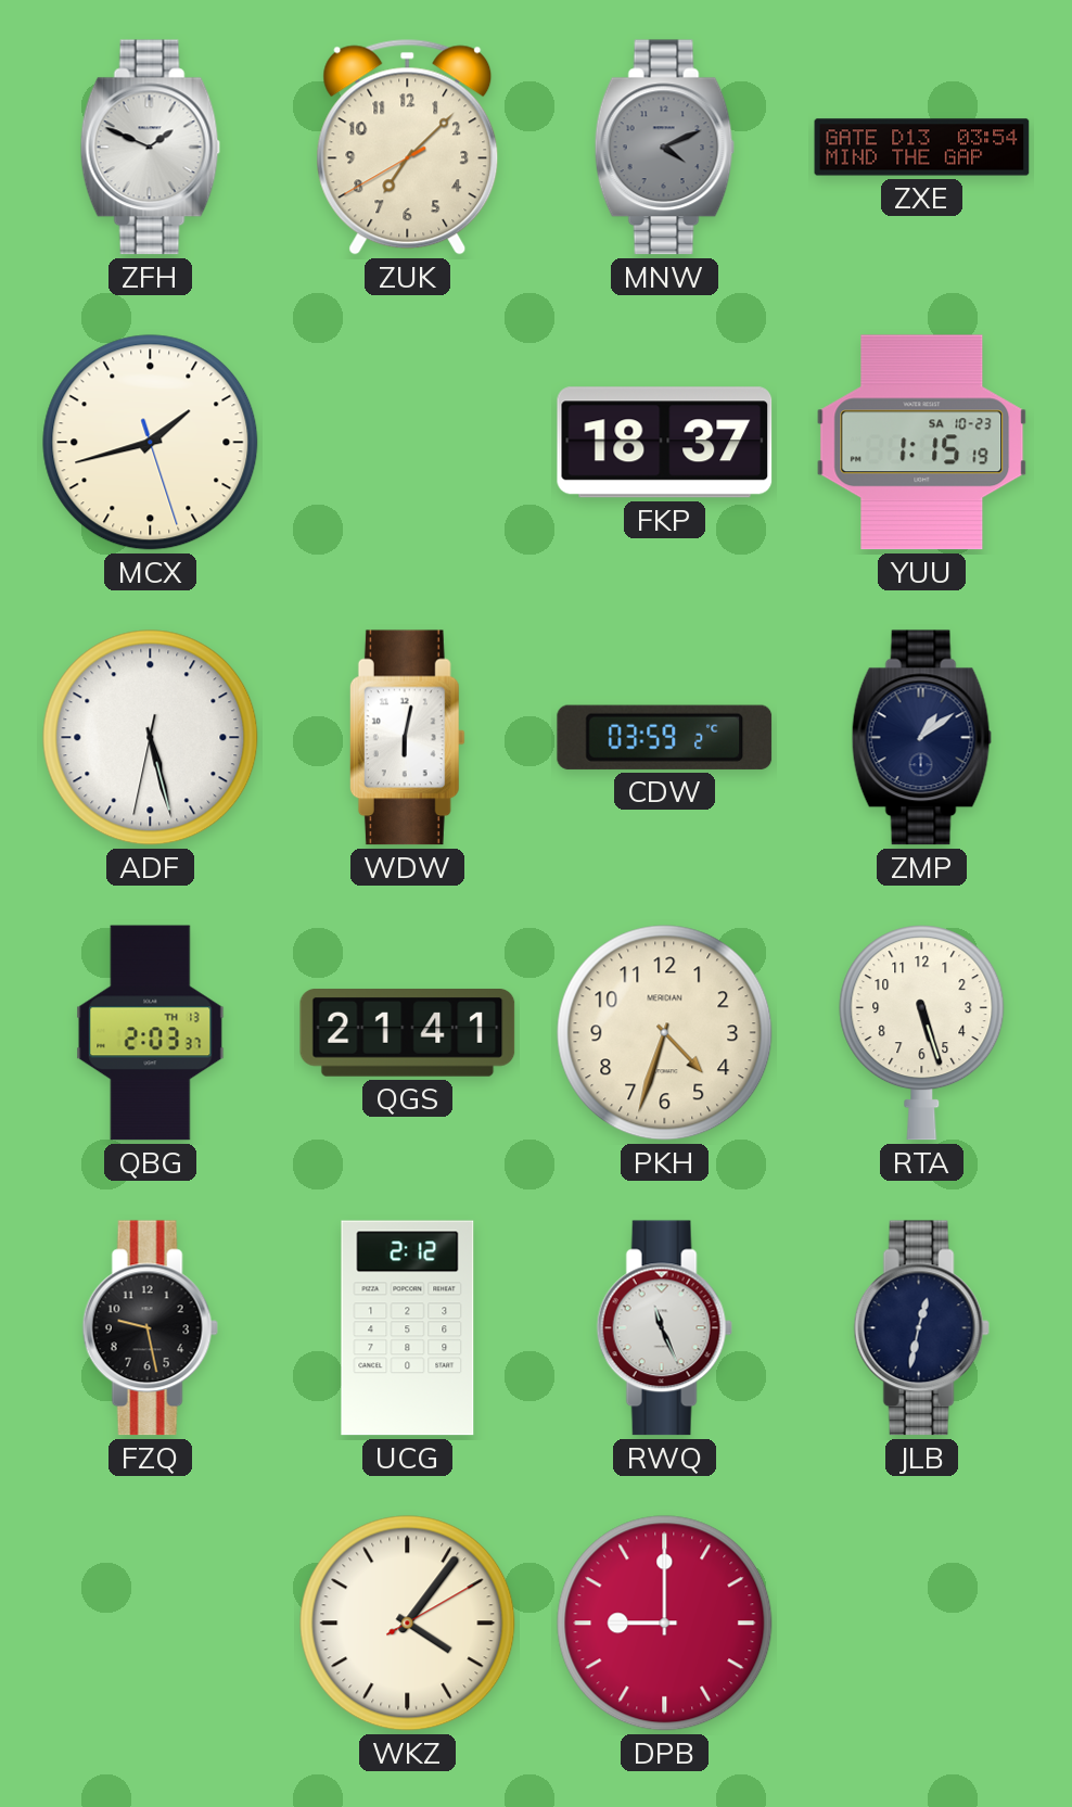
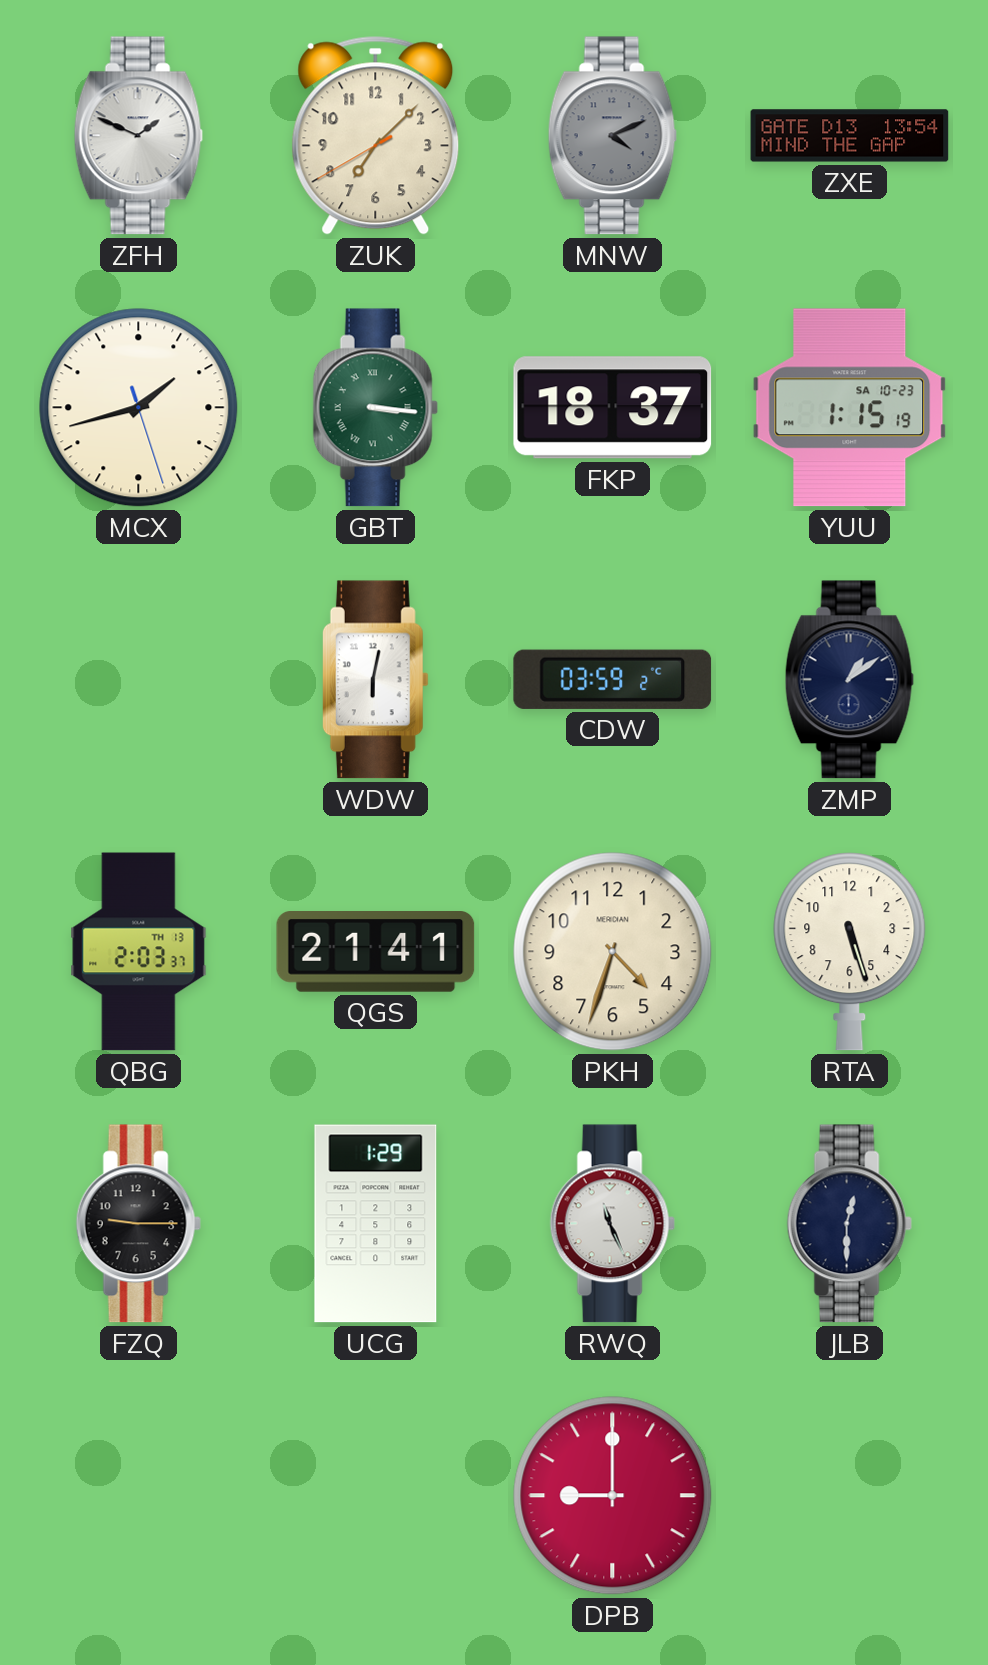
ZXE: 03:54 -> 13:54
GBT: none -> 3:16
ADF: 5:27 -> none
FZQ: 9:28 -> 9:15
UCG: 2:12 -> 1:29
JLB: 12:32 -> 12:30
WKZ: 4:06 -> none
